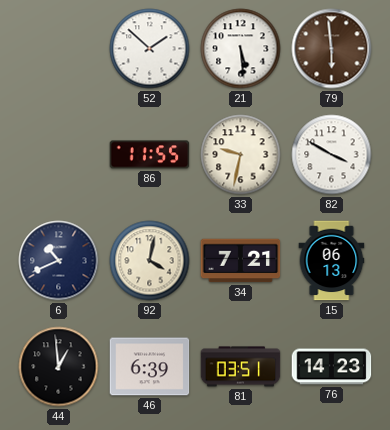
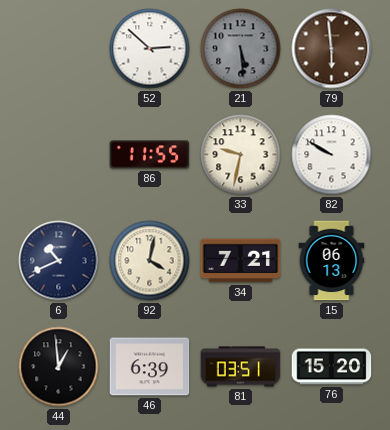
52: 1:52 -> 2:52
21 dial: white -> grey
82: 3:50 -> 9:50
76: 14:23 -> 15:20
